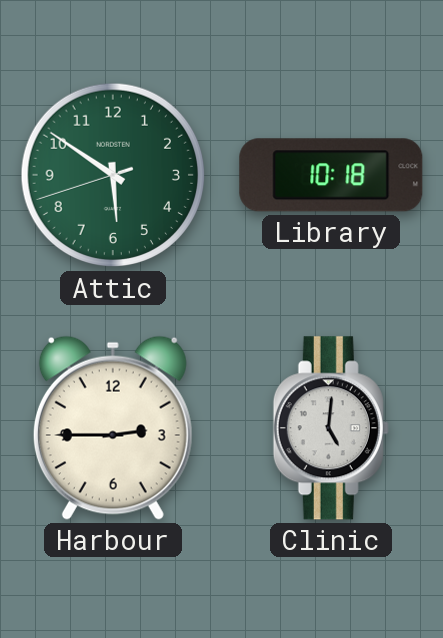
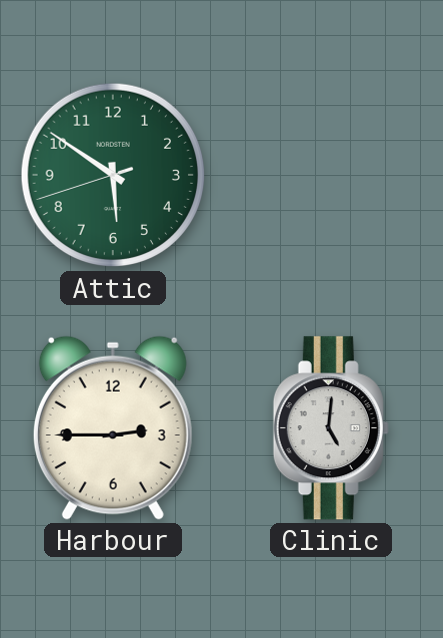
Library: 10:18 -> none
